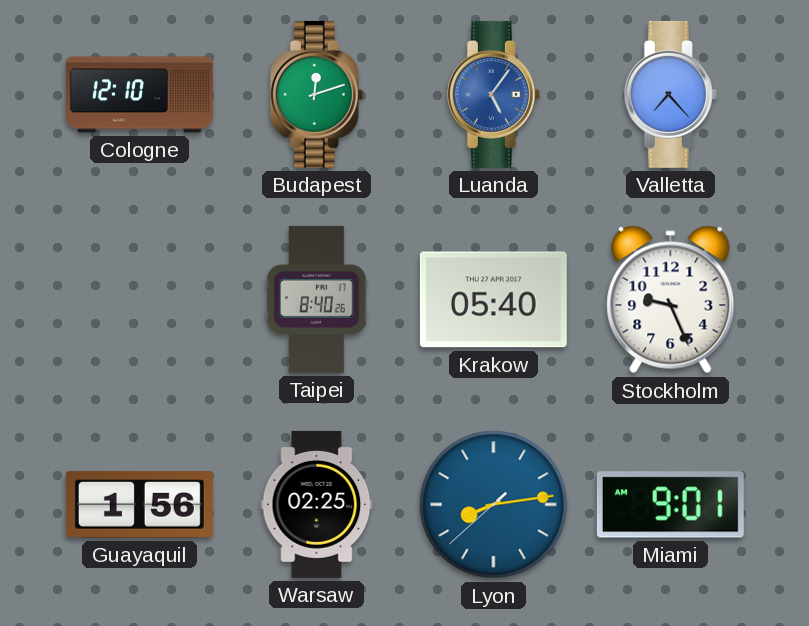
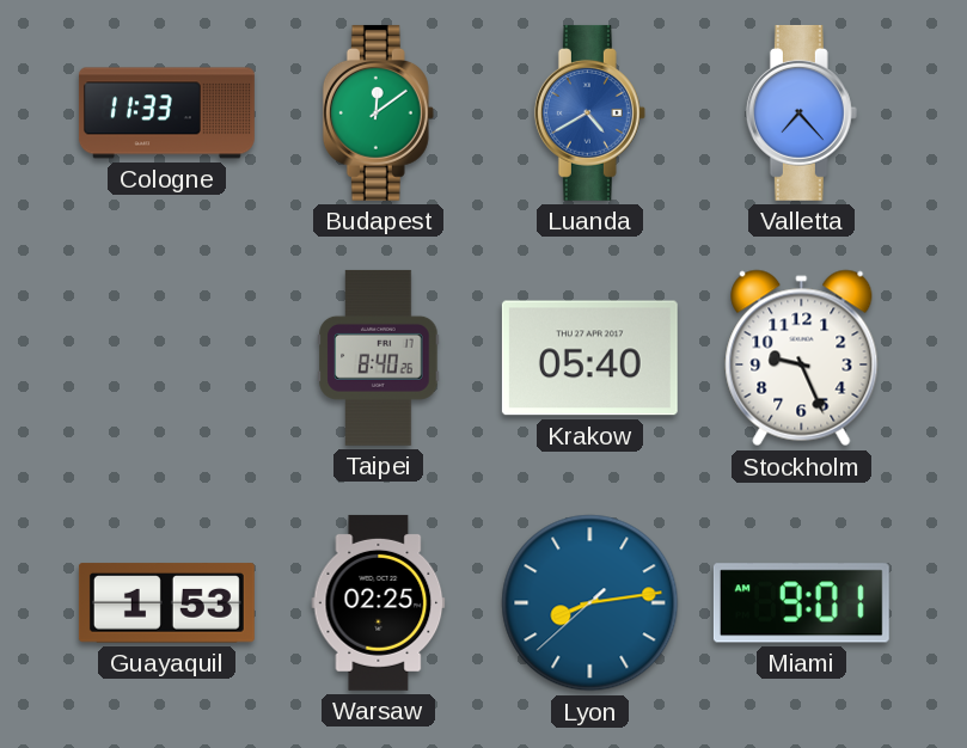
Cologne: 12:10 -> 11:33
Budapest: 12:12 -> 12:09
Luanda: 5:06 -> 4:40
Guayaquil: 1:56 -> 1:53
